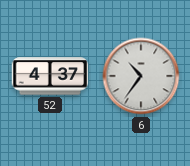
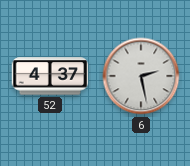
6: 10:36 -> 2:28
